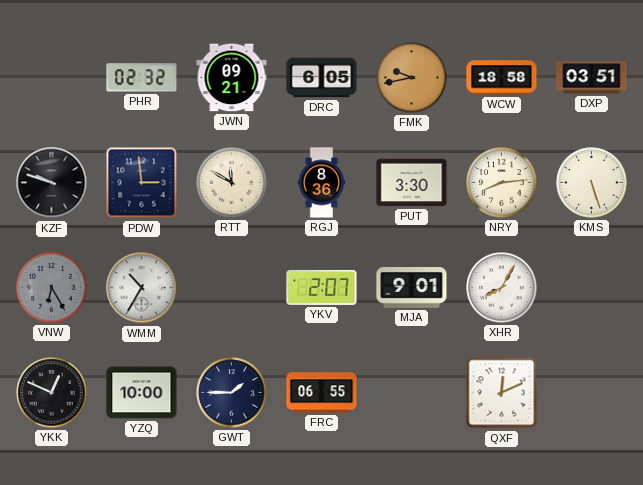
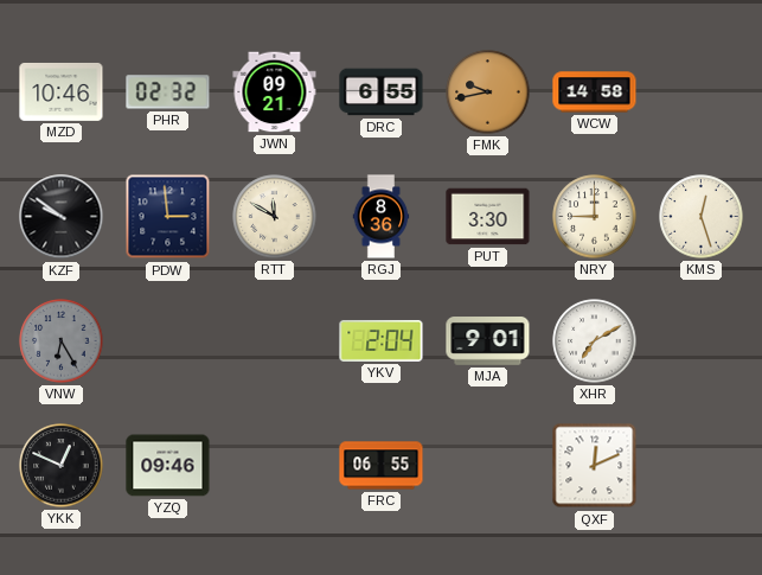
MZD: none -> 10:46
DRC: 6:05 -> 6:55
WCW: 18:58 -> 14:58
DXP: 03:51 -> none
KZF: 9:48 -> 9:51
NRY: 8:14 -> 9:00
KMS: 5:27 -> 12:27
WMM: 10:35 -> none
YKV: 2:07 -> 2:04
XHR: 8:05 -> 7:10
YZQ: 10:00 -> 09:46
GWT: 1:45 -> none
